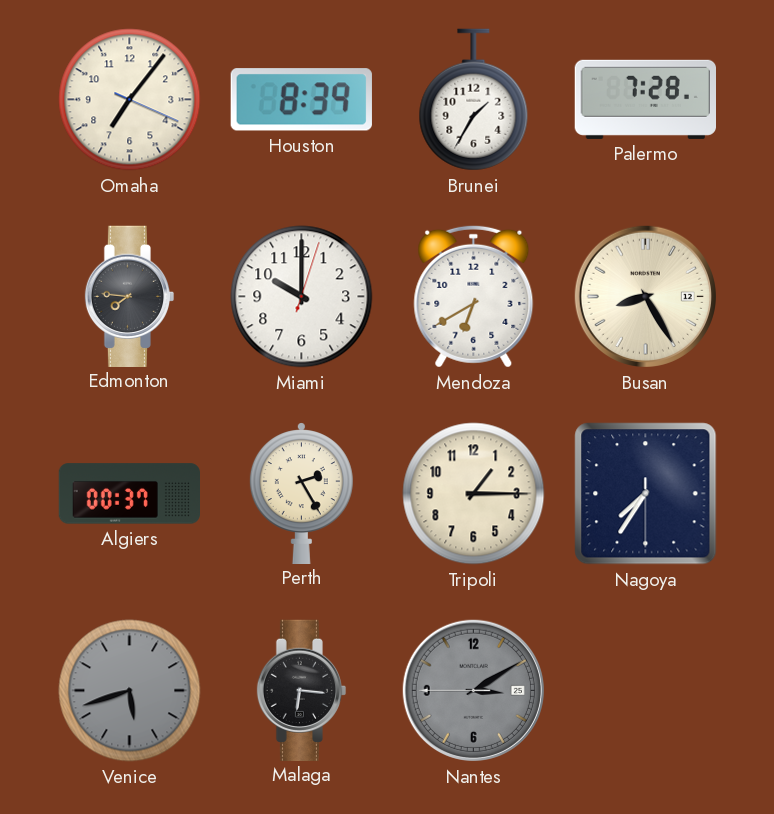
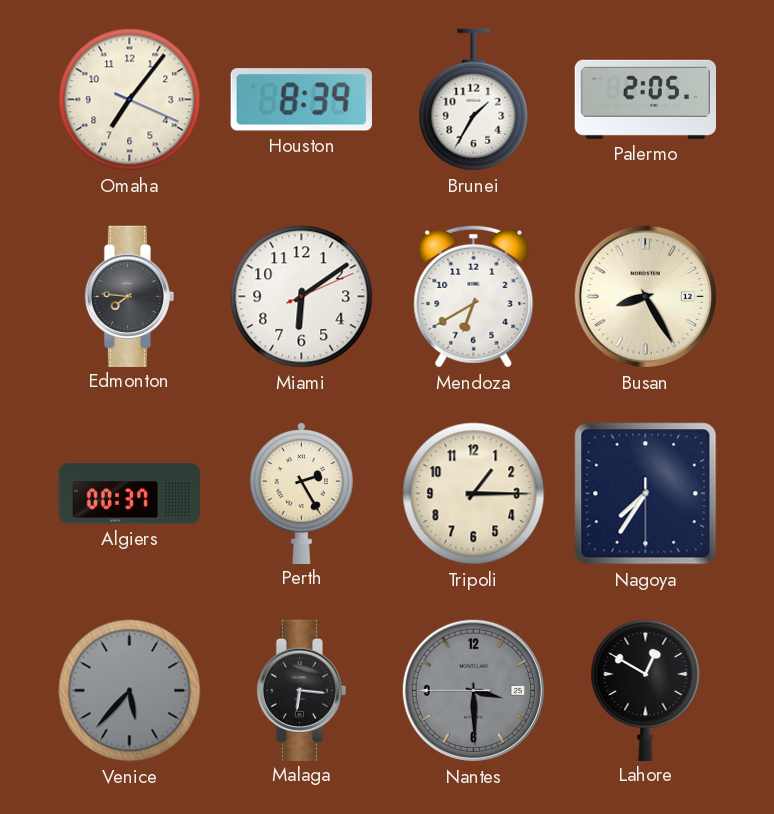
Palermo: 7:28 -> 2:05
Miami: 10:00 -> 6:09
Venice: 5:42 -> 5:37
Nantes: 3:09 -> 3:29
Lahore: none -> 12:50
